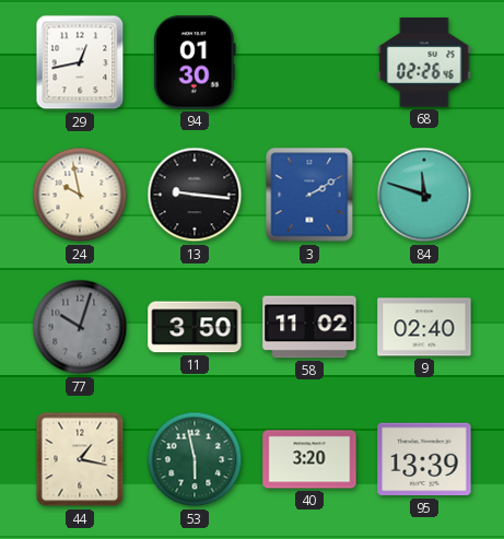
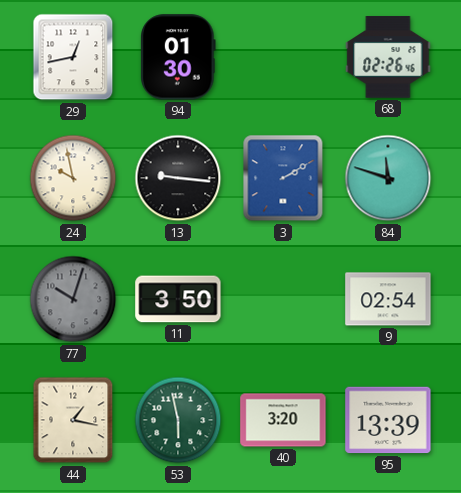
58: 11:02 -> none
9: 02:40 -> 02:54
